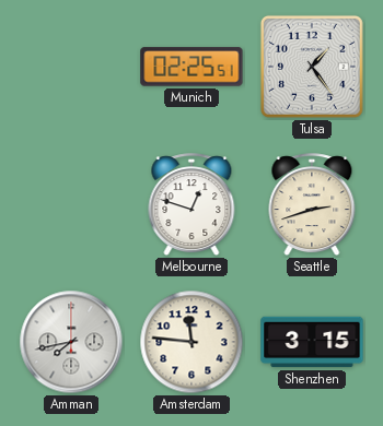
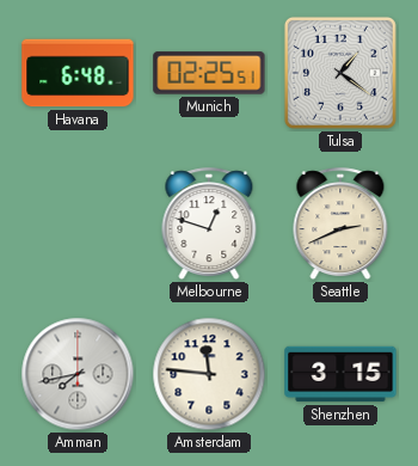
Havana: none -> 6:48
Tulsa: 1:24 -> 1:21
Seattle: 2:42 -> 2:41
